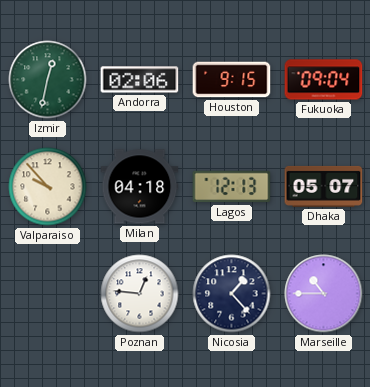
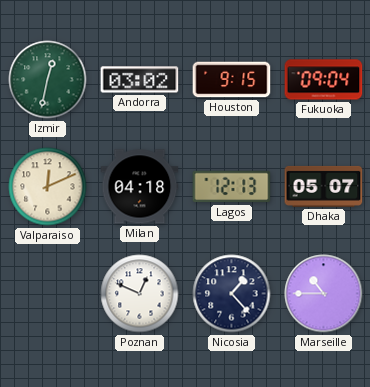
Andorra: 02:06 -> 03:02
Valparaiso: 9:53 -> 12:11
Poznan: 12:46 -> 12:49
